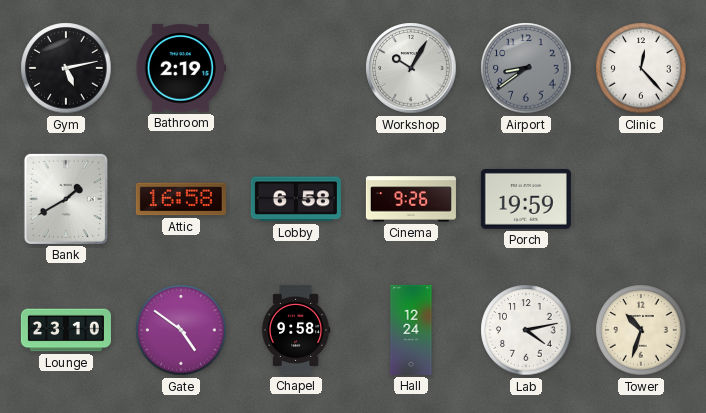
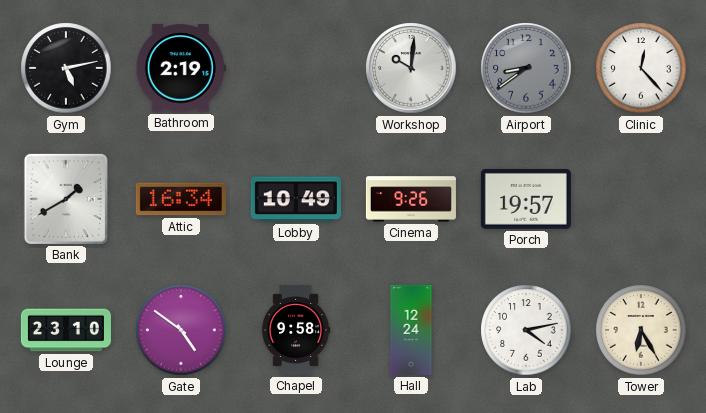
Workshop: 10:05 -> 10:01
Attic: 16:58 -> 16:34
Lobby: 6:58 -> 10:49
Porch: 19:59 -> 19:57
Tower: 10:33 -> 6:25
